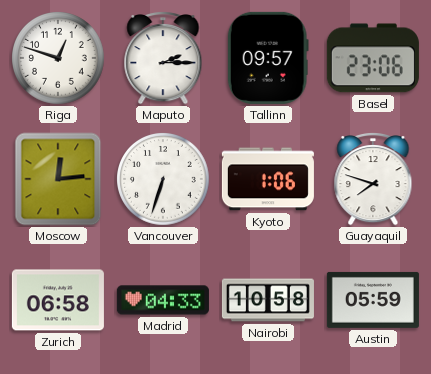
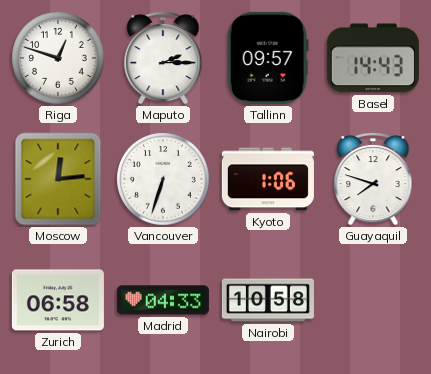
Basel: 23:06 -> 14:43
Austin: 05:59 -> none
